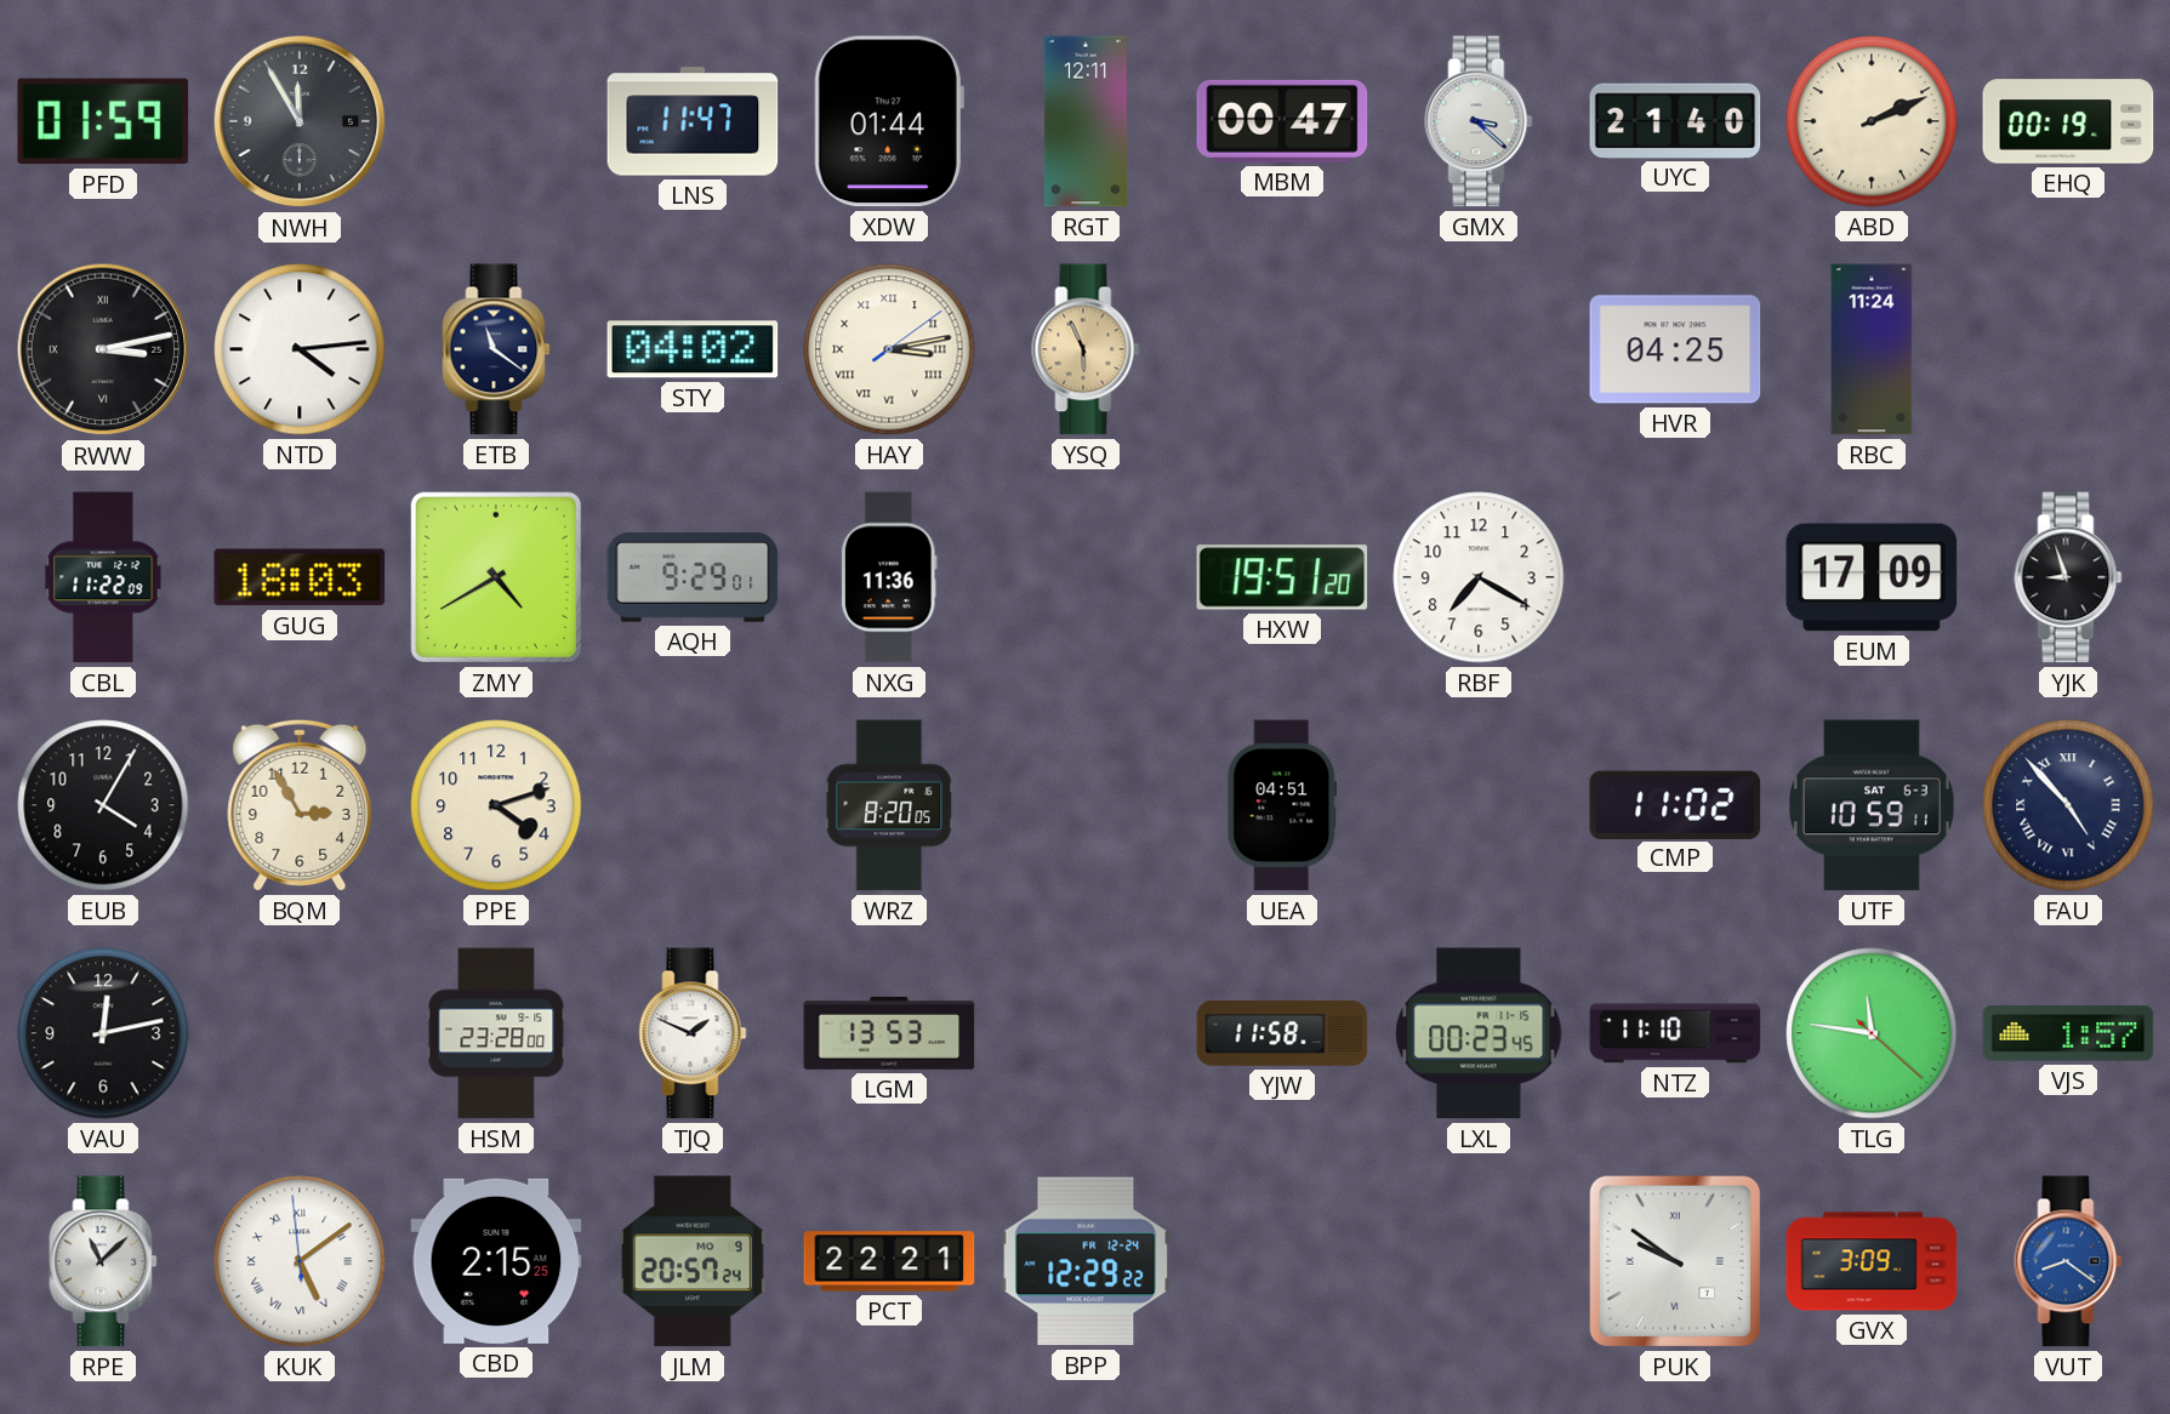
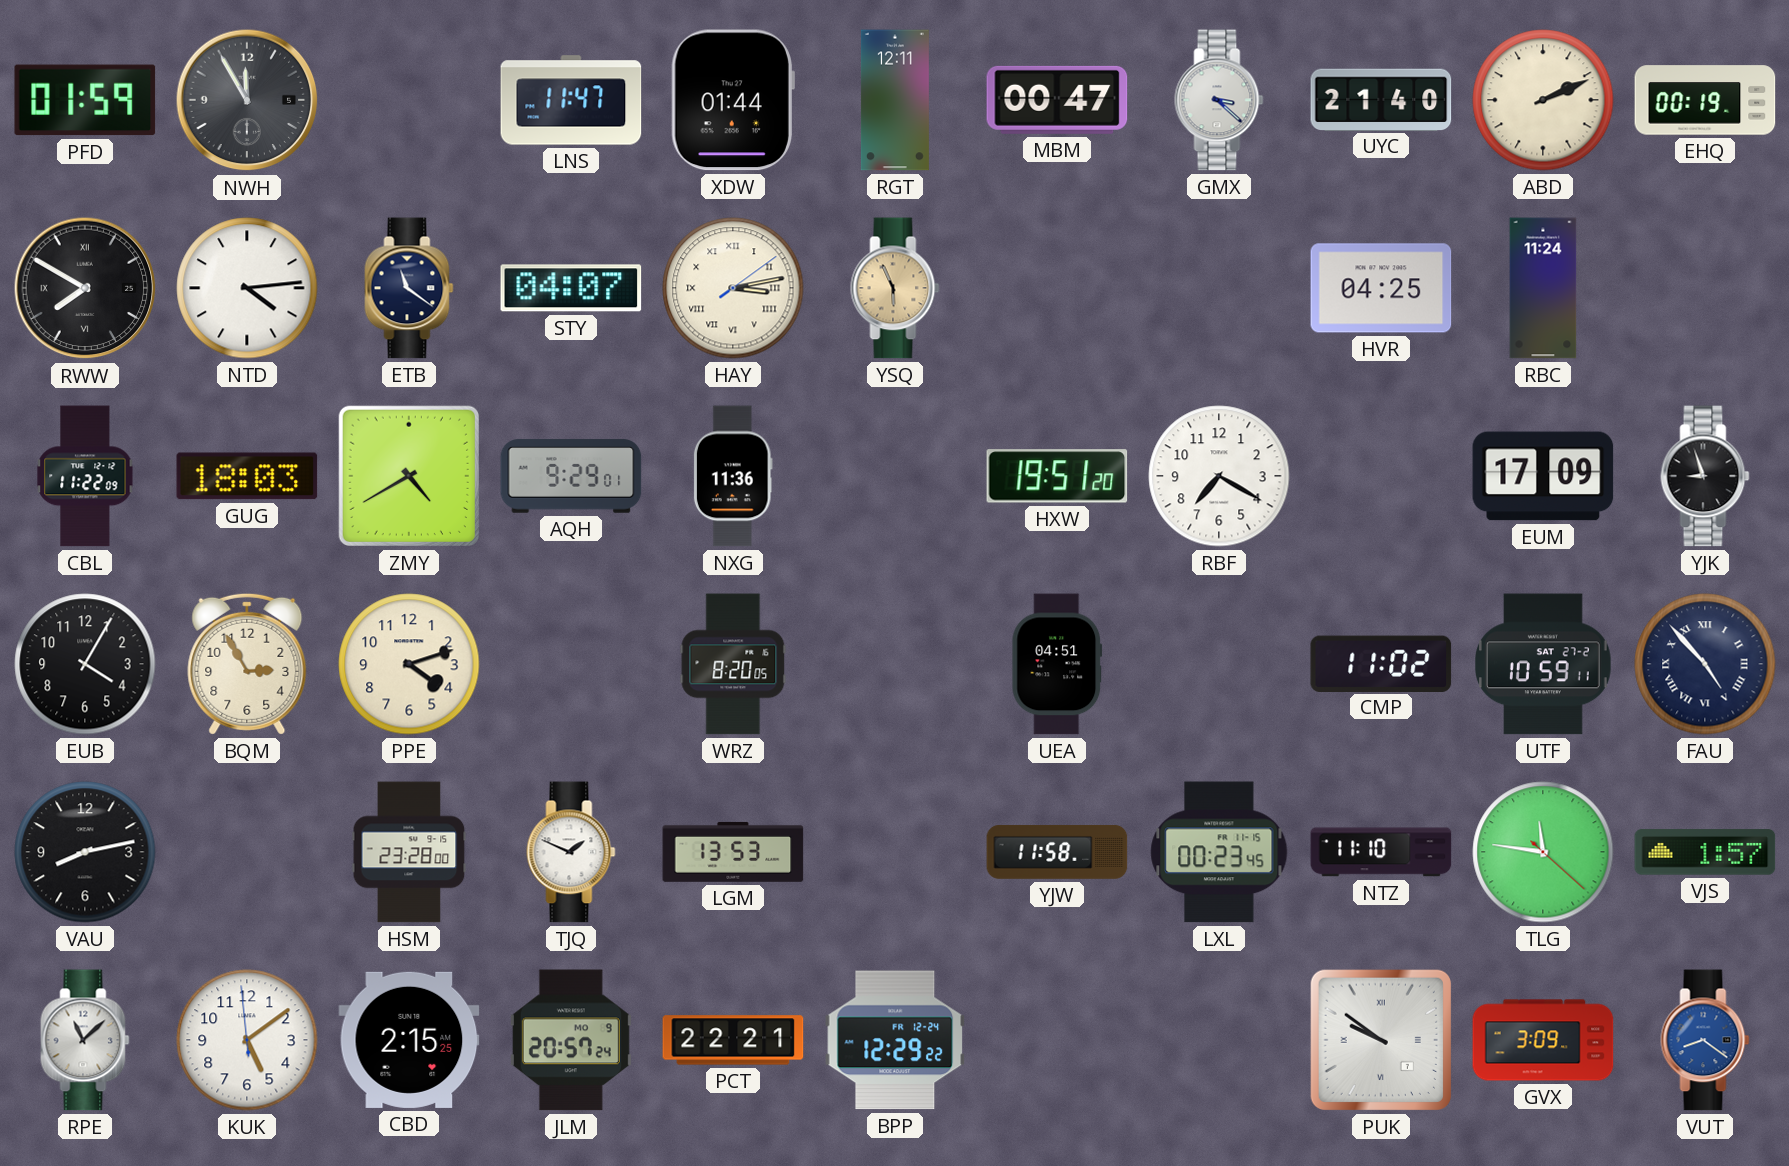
RWW: 3:13 -> 7:50
STY: 04:02 -> 04:07
UTF date: SAT 6-3 -> SAT 27-2
VAU: 12:13 -> 8:13
KUK numerals: Roman -> Arabic
